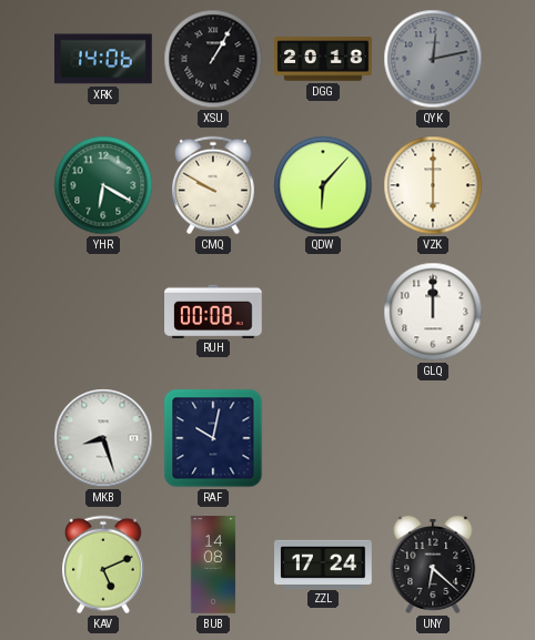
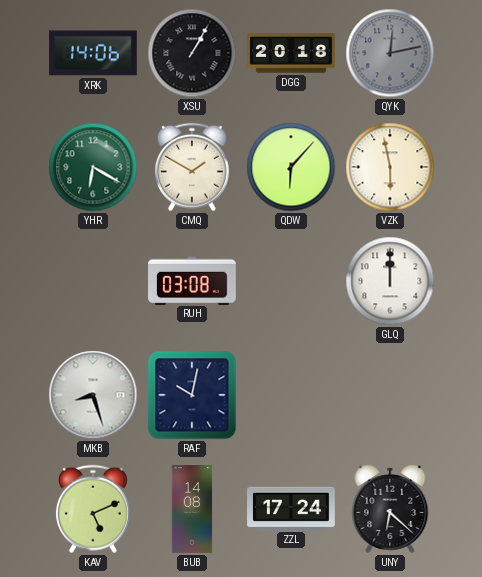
CMQ: 9:50 -> 1:50
VZK: 6:00 -> 5:58
RUH: 00:08 -> 03:08
